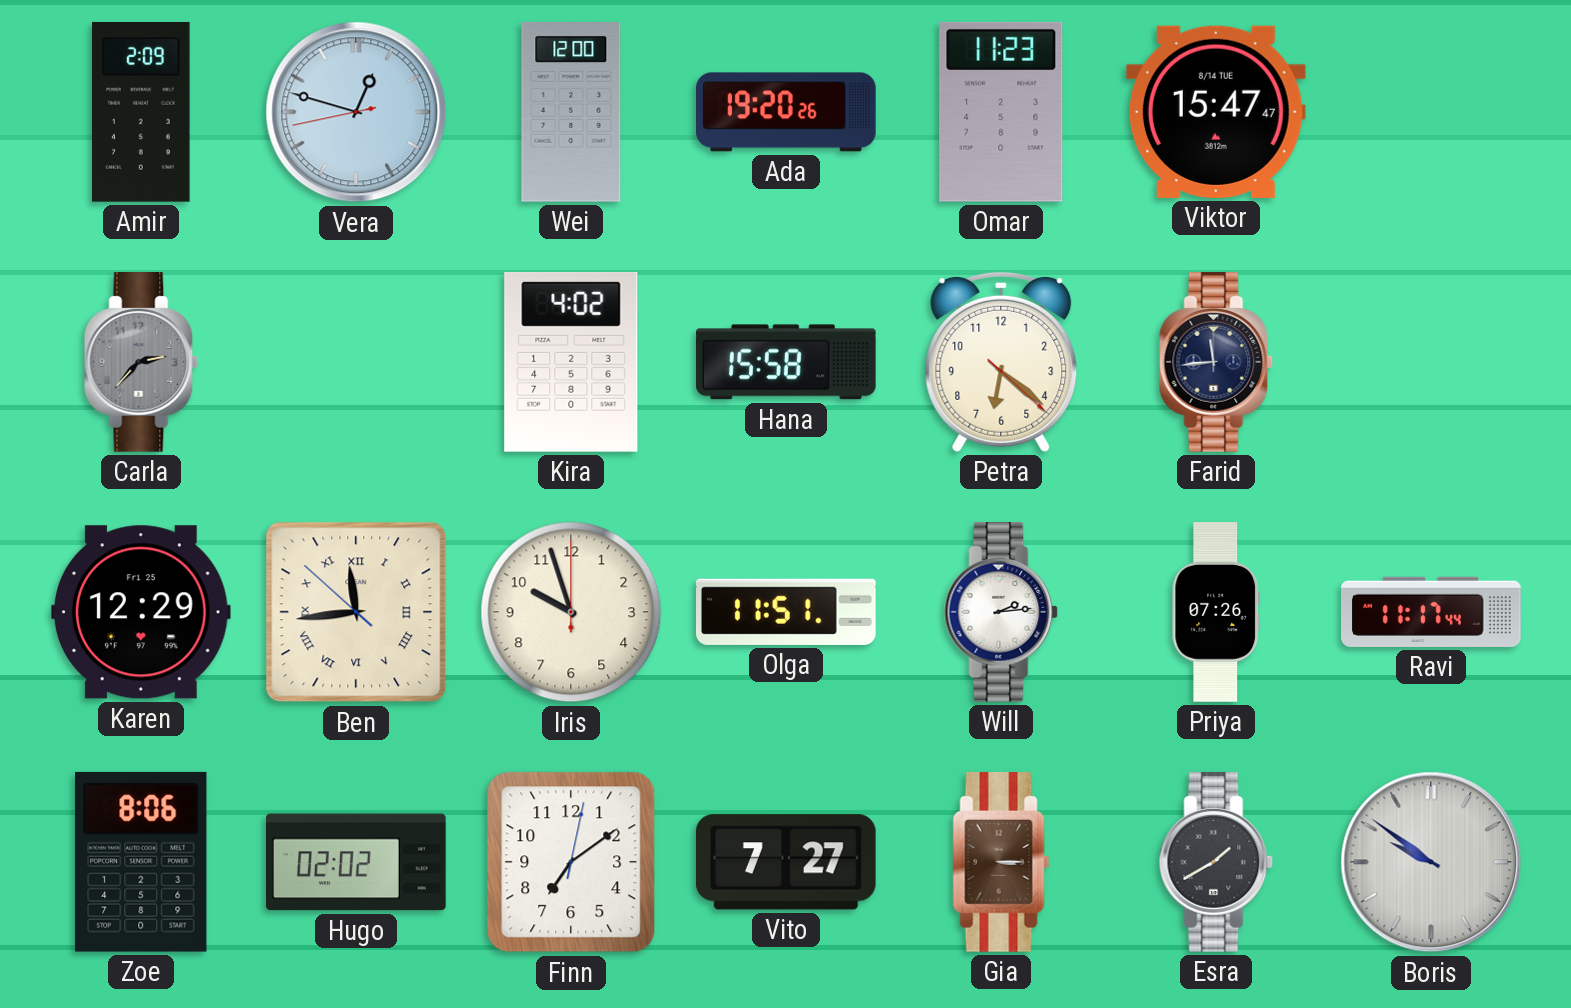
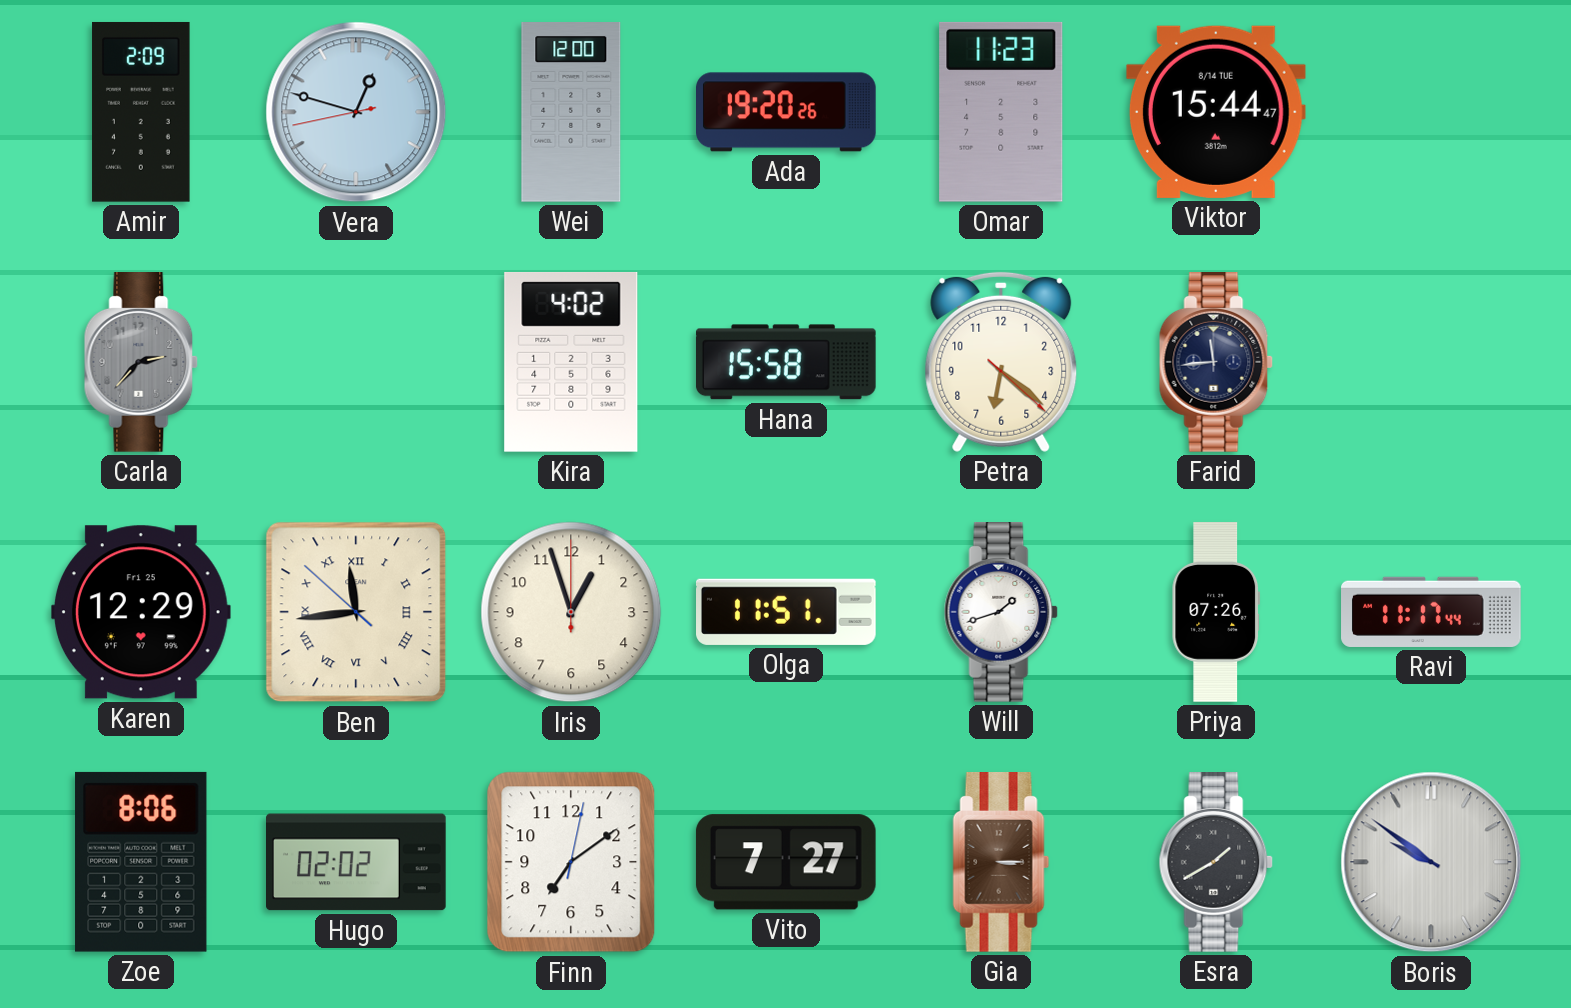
Viktor: 15:47 -> 15:44
Iris: 9:57 -> 12:57
Will: 2:14 -> 1:42
